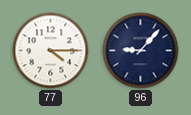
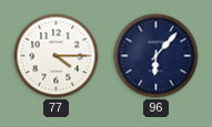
96: 9:07 -> 6:07
